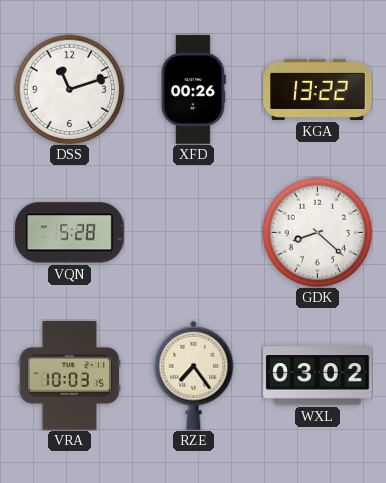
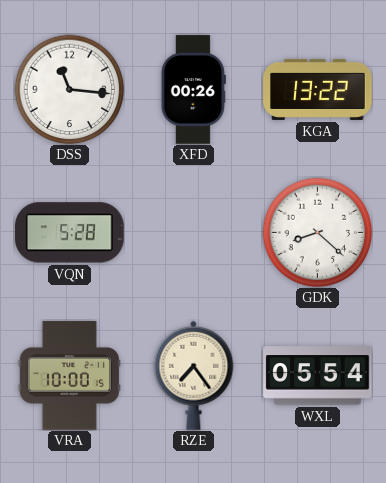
DSS: 11:12 -> 11:16
VRA: 10:03 -> 10:00
WXL: 03:02 -> 05:54
